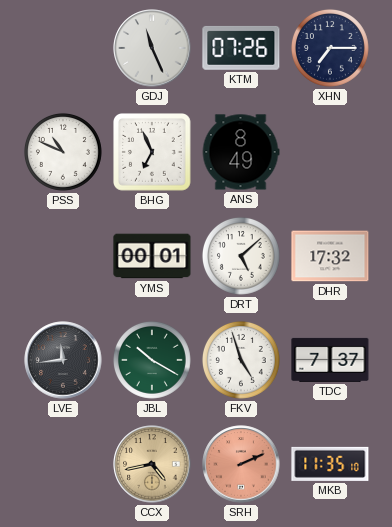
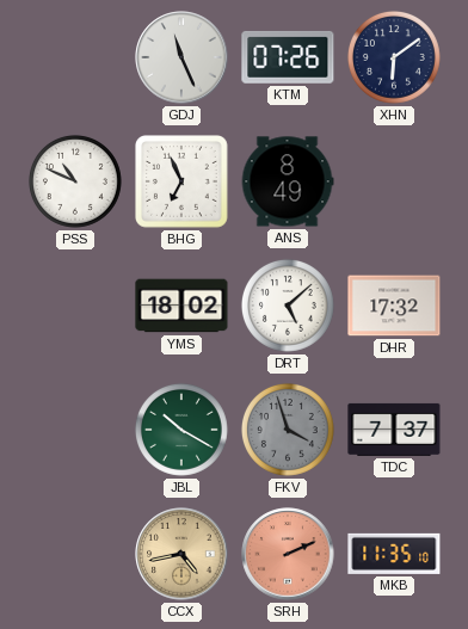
XHN: 7:15 -> 6:09
YMS: 00:01 -> 18:02
LVE: 11:44 -> none
FKV: 4:57 -> 3:57
FKV dial: white -> grey
